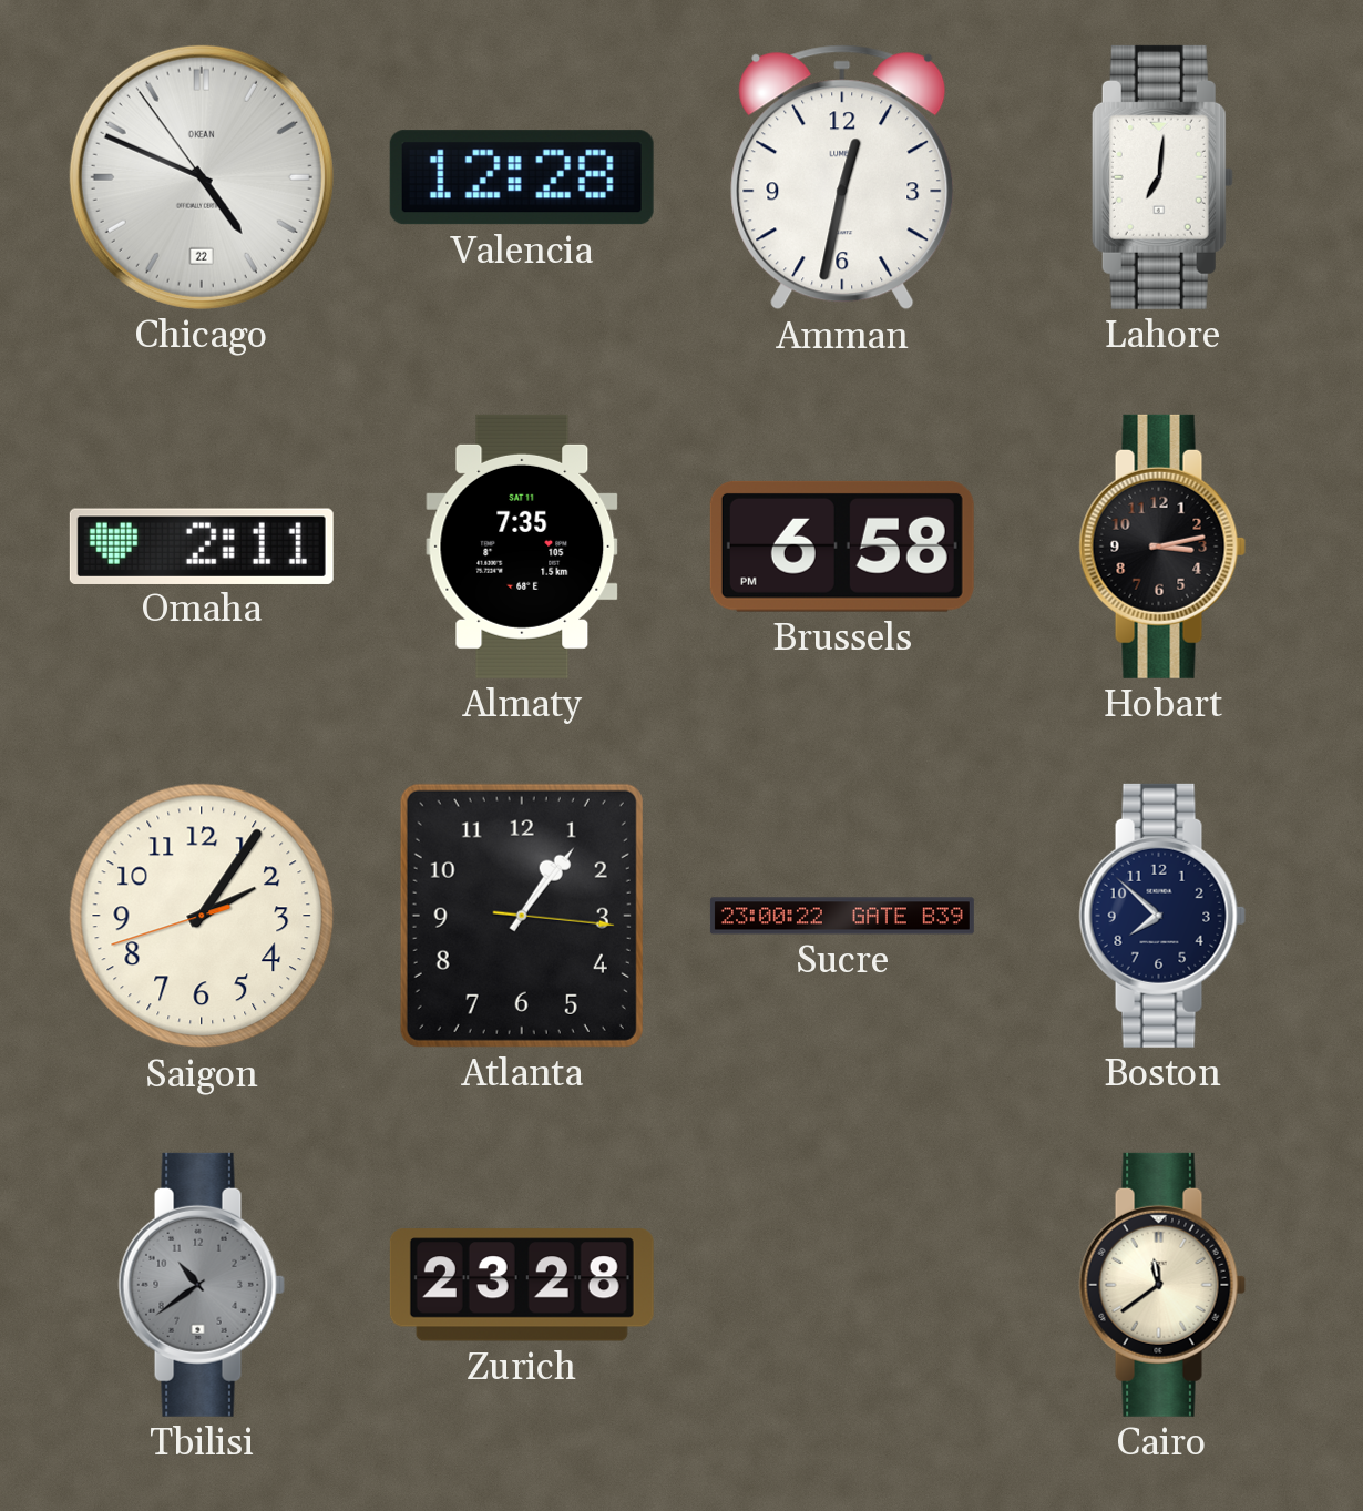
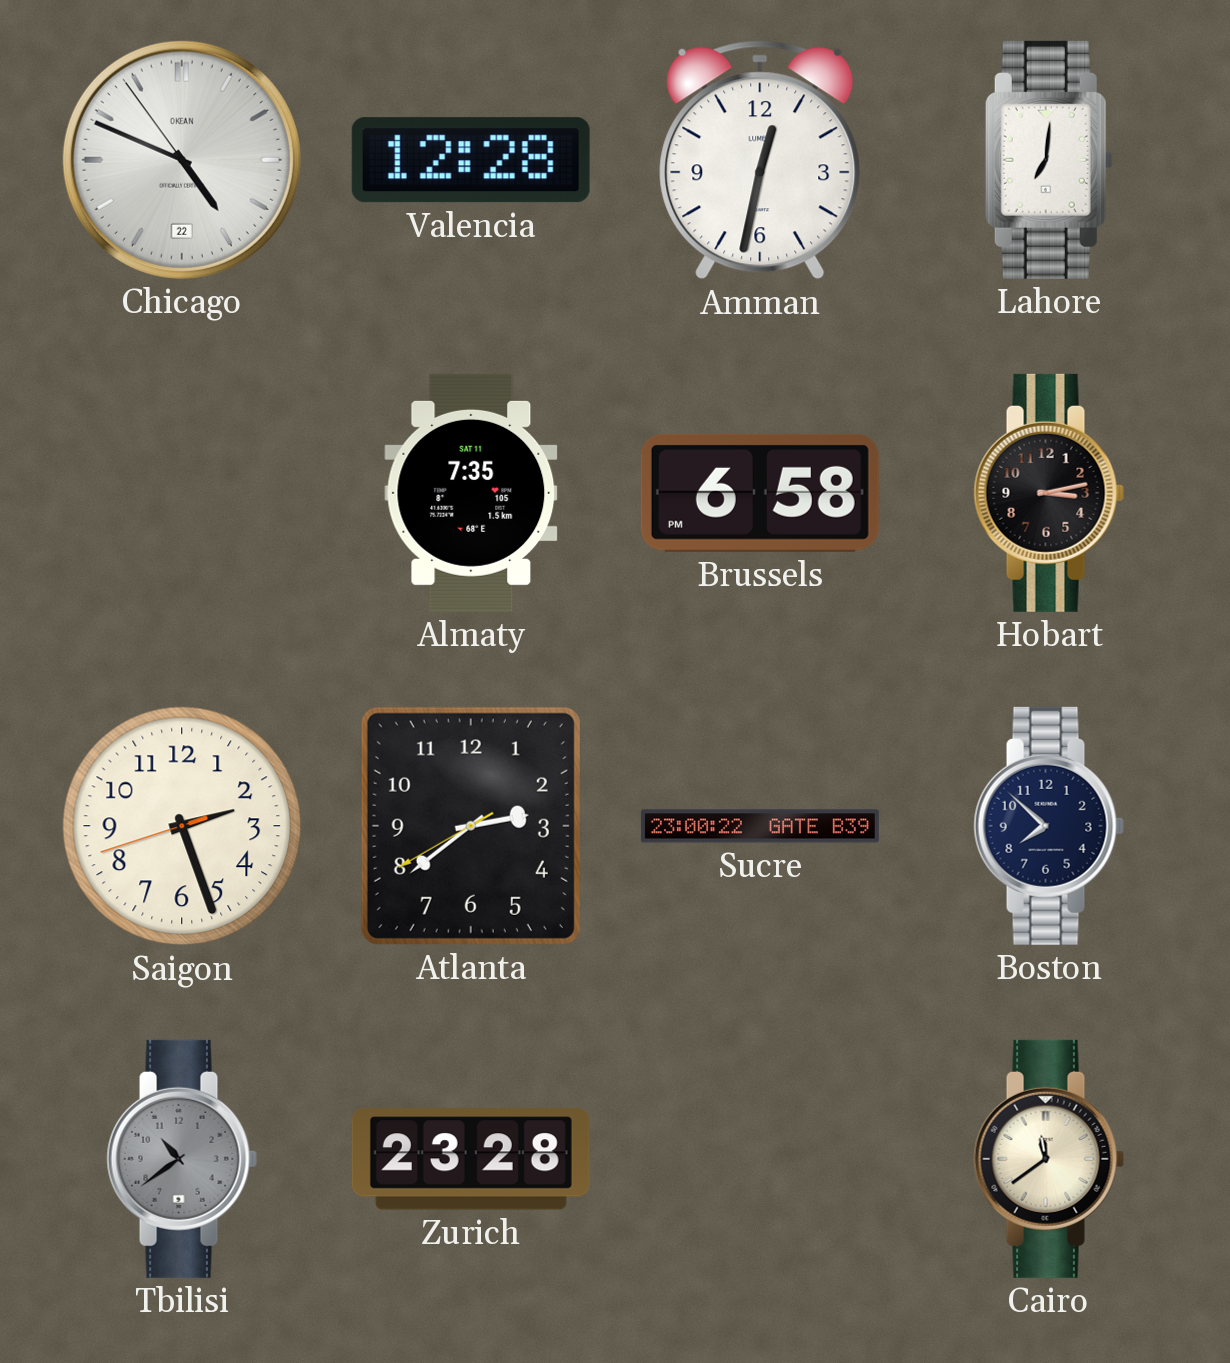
Omaha: 2:11 -> none
Saigon: 2:05 -> 2:26
Atlanta: 1:06 -> 2:38
